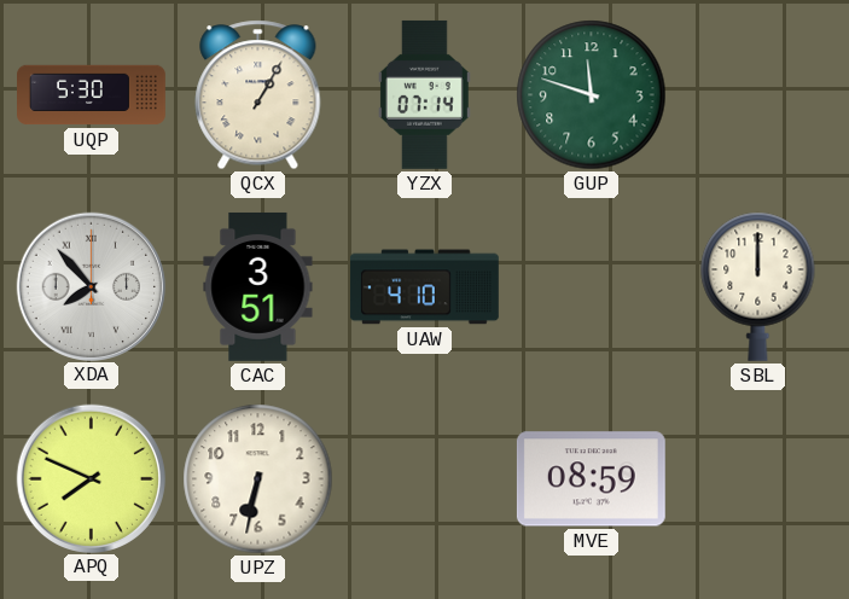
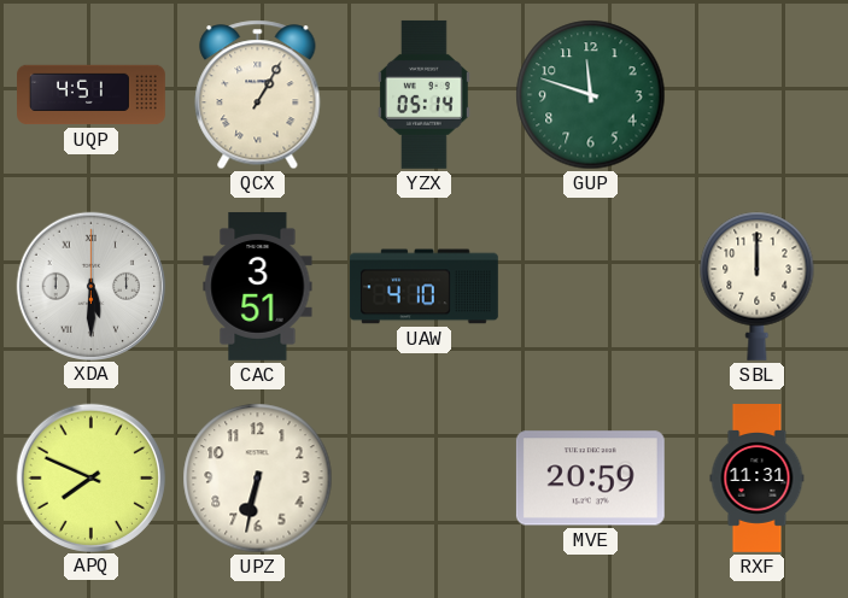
UQP: 5:30 -> 4:51
YZX: 07:14 -> 05:14
XDA: 7:53 -> 5:30
MVE: 08:59 -> 20:59
RXF: none -> 11:31
